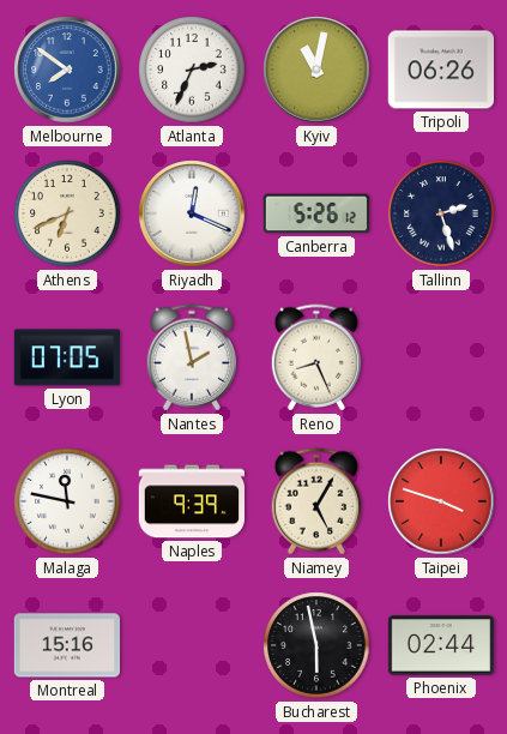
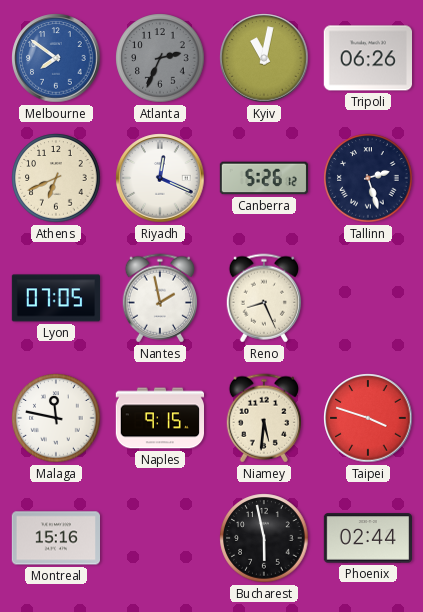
Atlanta dial: white -> grey
Naples: 9:39 -> 9:15
Niamey: 5:05 -> 5:31
